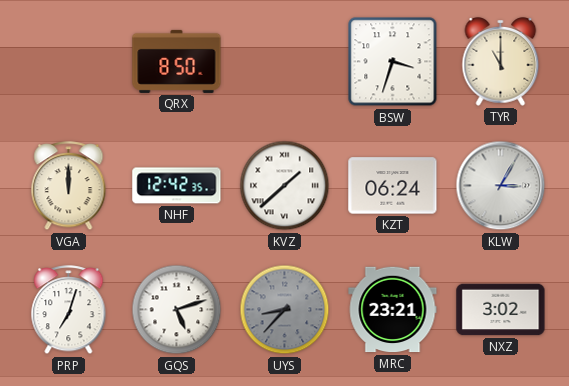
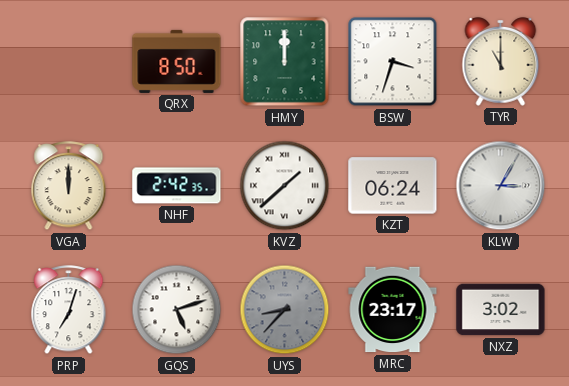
HMY: none -> 12:00
NHF: 12:42 -> 2:42
MRC: 23:21 -> 23:17
